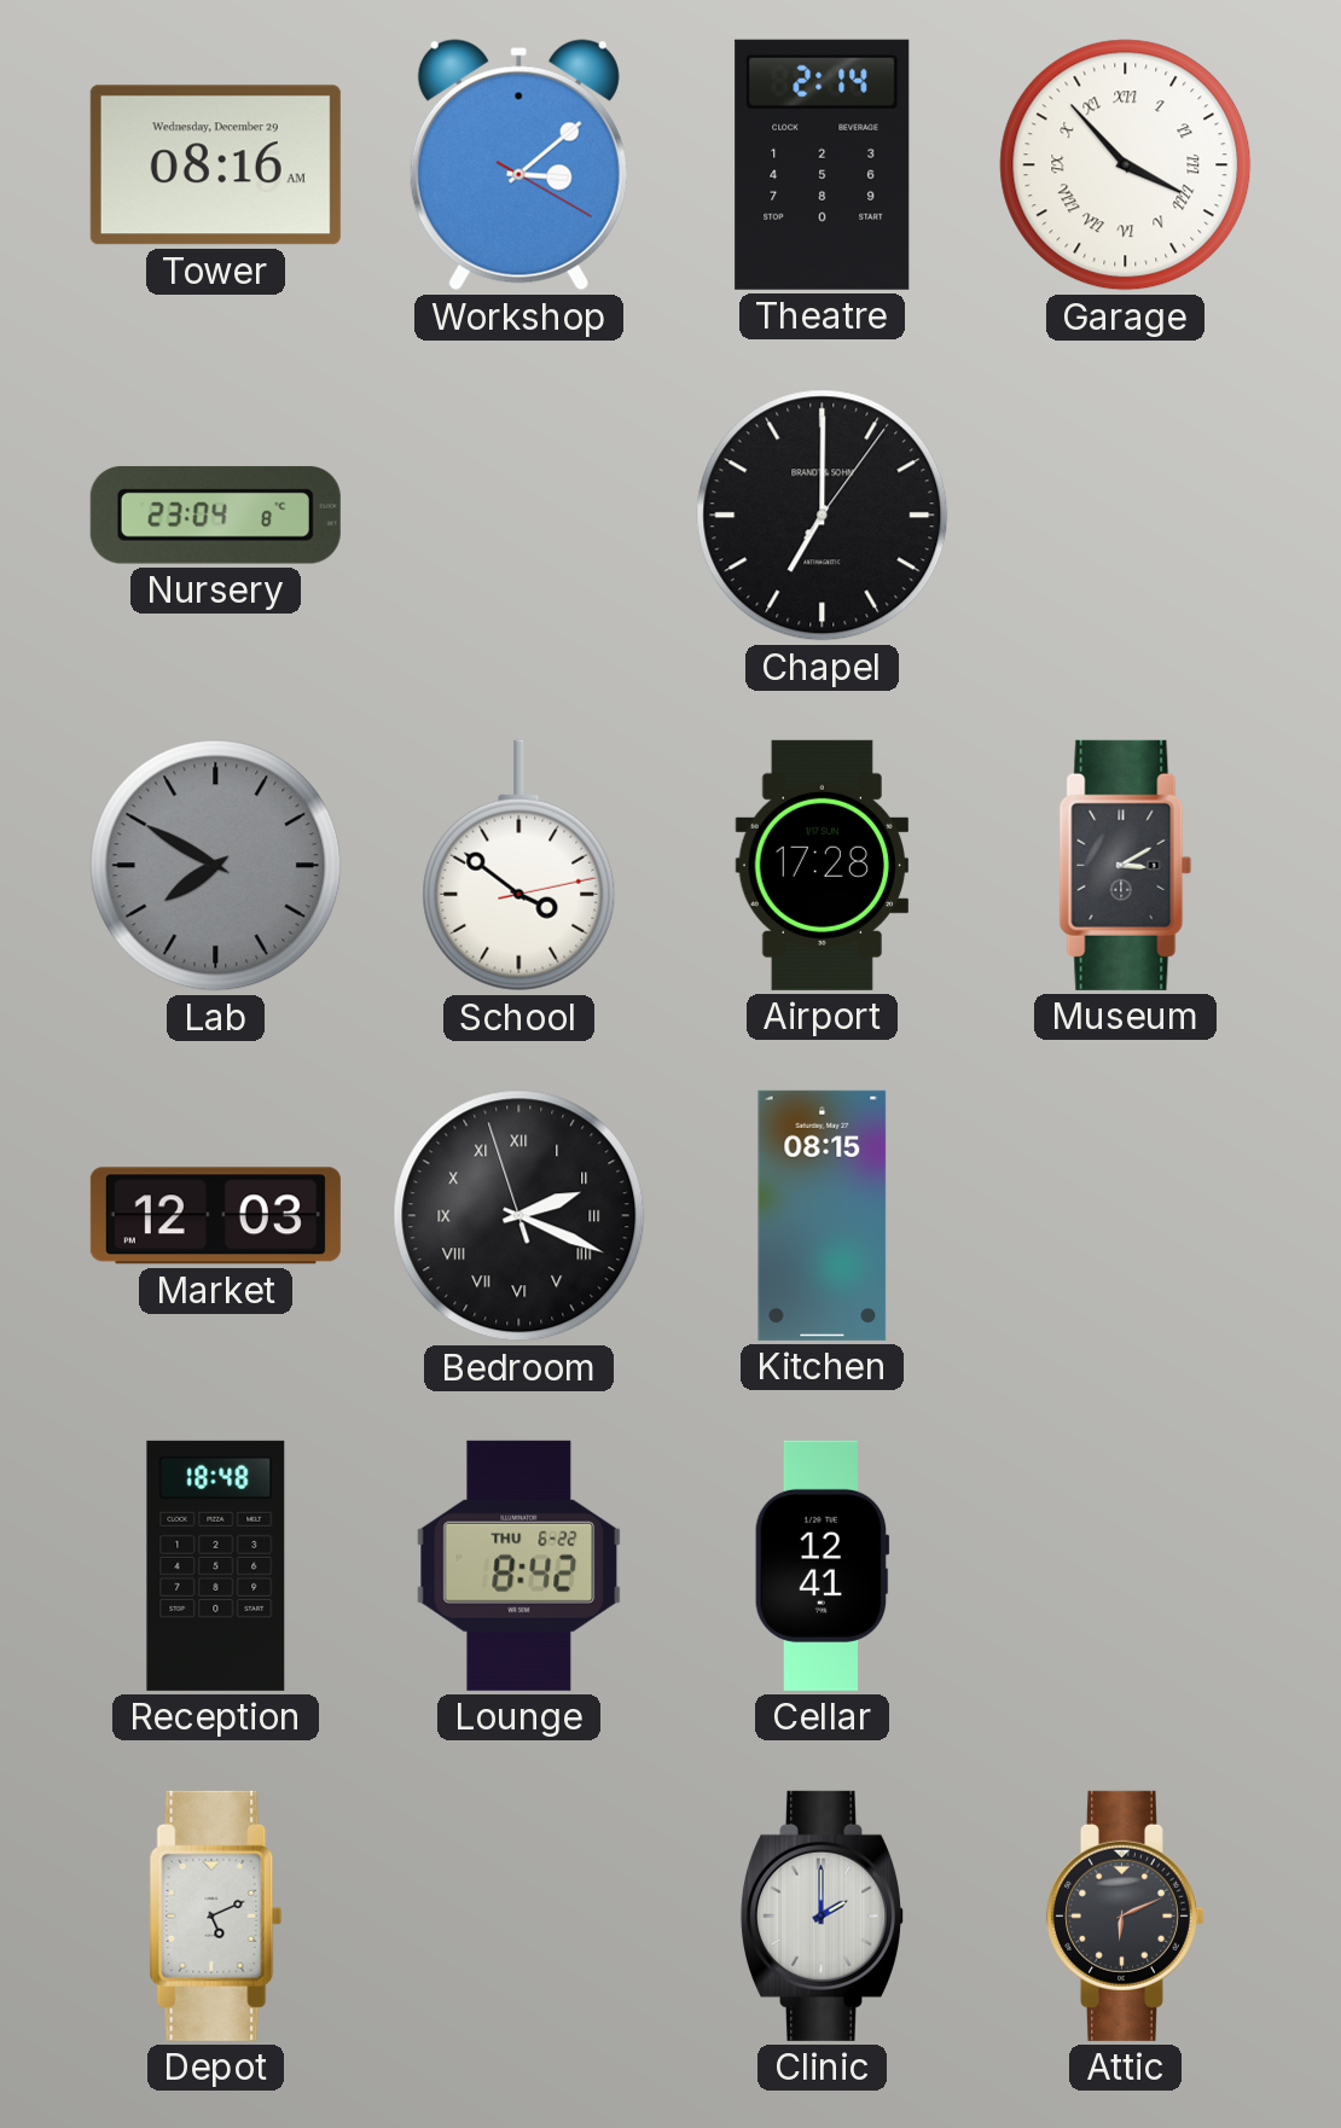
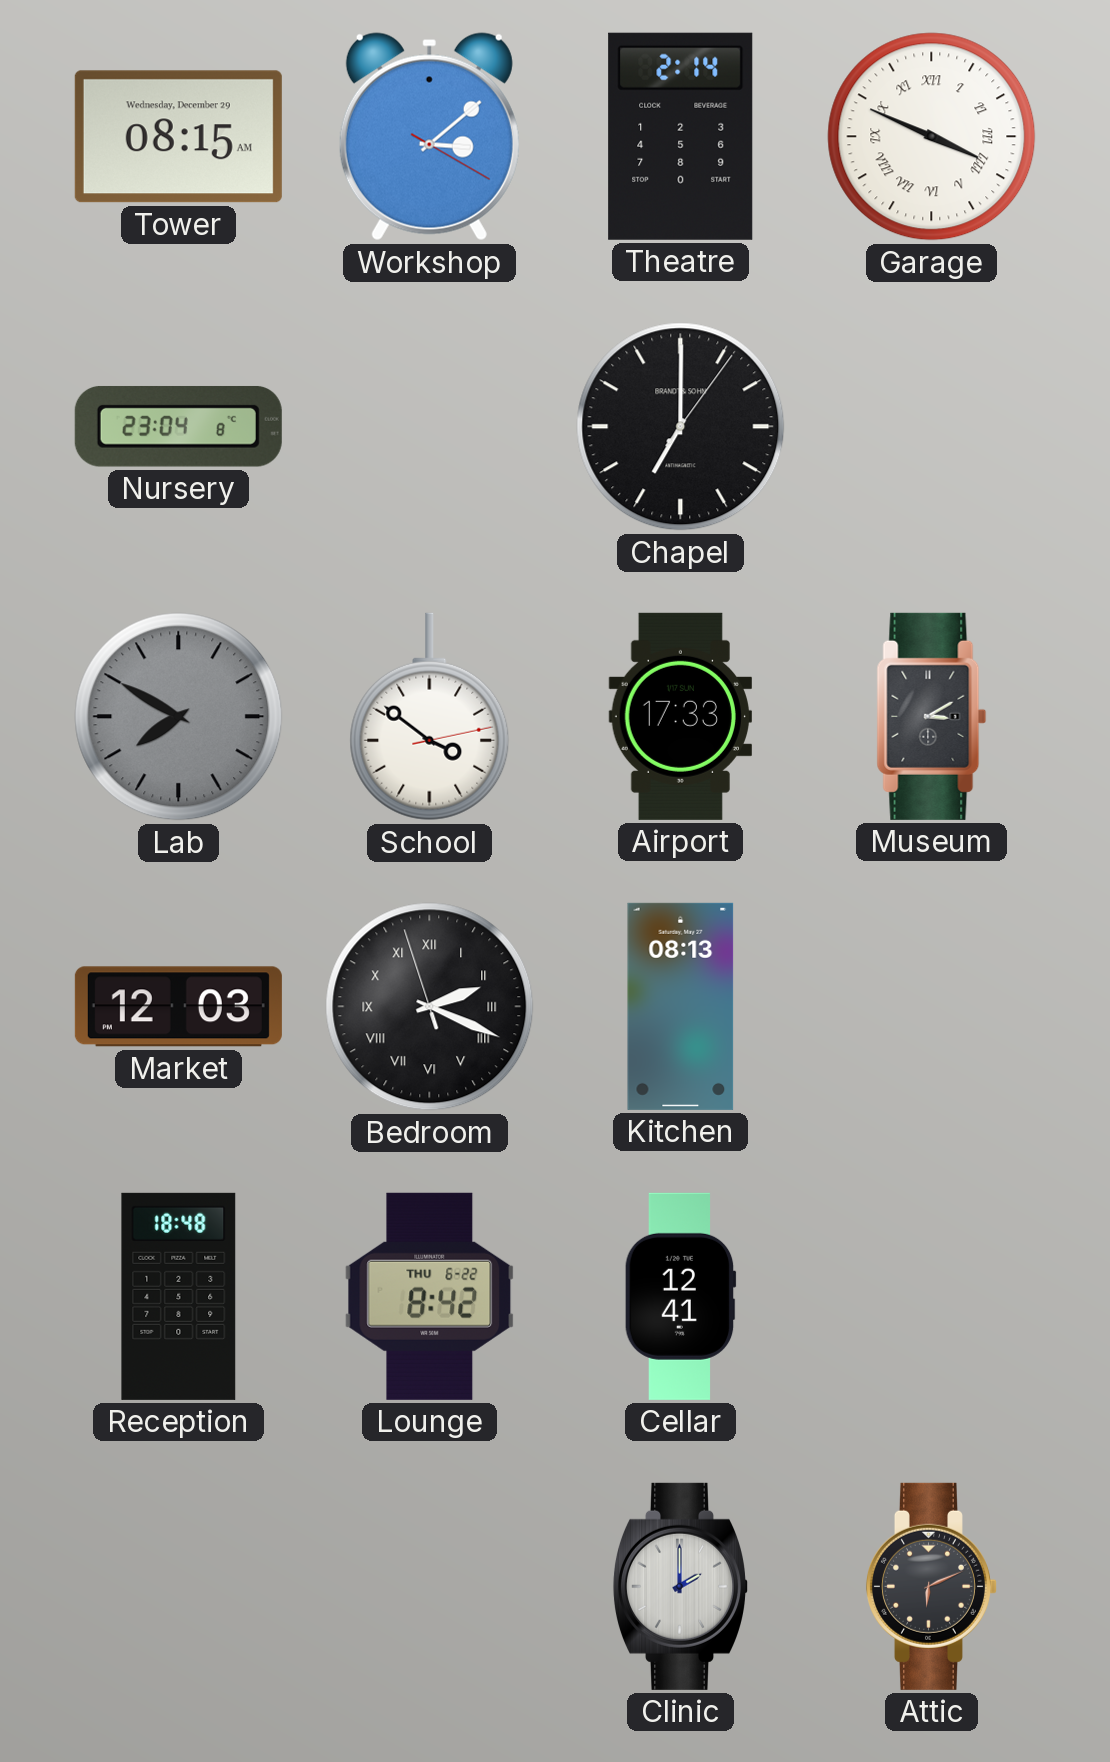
Tower: 08:16 -> 08:15
Garage: 3:53 -> 3:49
Airport: 17:28 -> 17:33
Kitchen: 08:15 -> 08:13
Depot: 5:11 -> none
